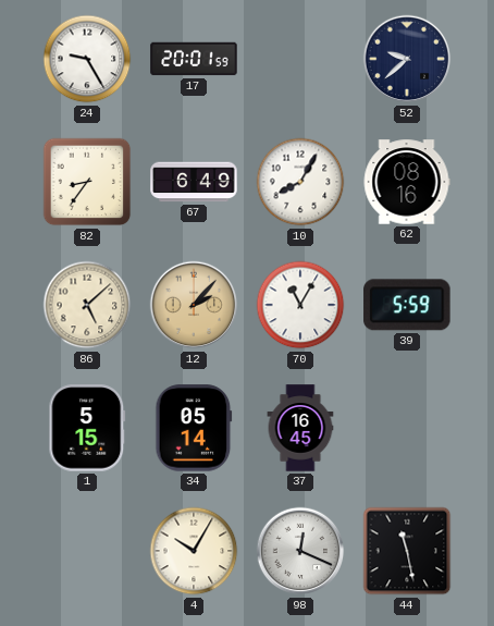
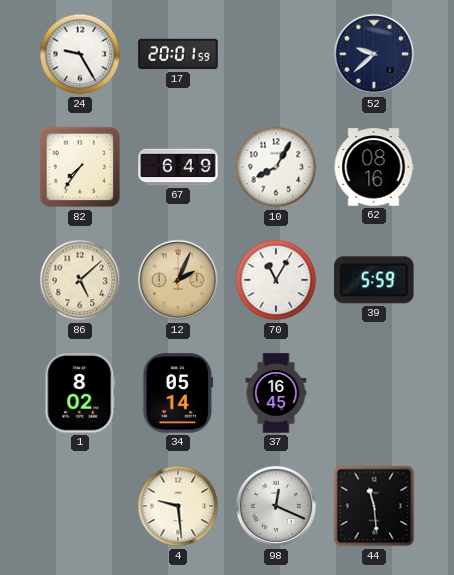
82: 8:36 -> 7:36
12: 2:07 -> 2:04
1: 5:15 -> 8:02
4: 10:05 -> 9:29
44: 11:28 -> 11:29
